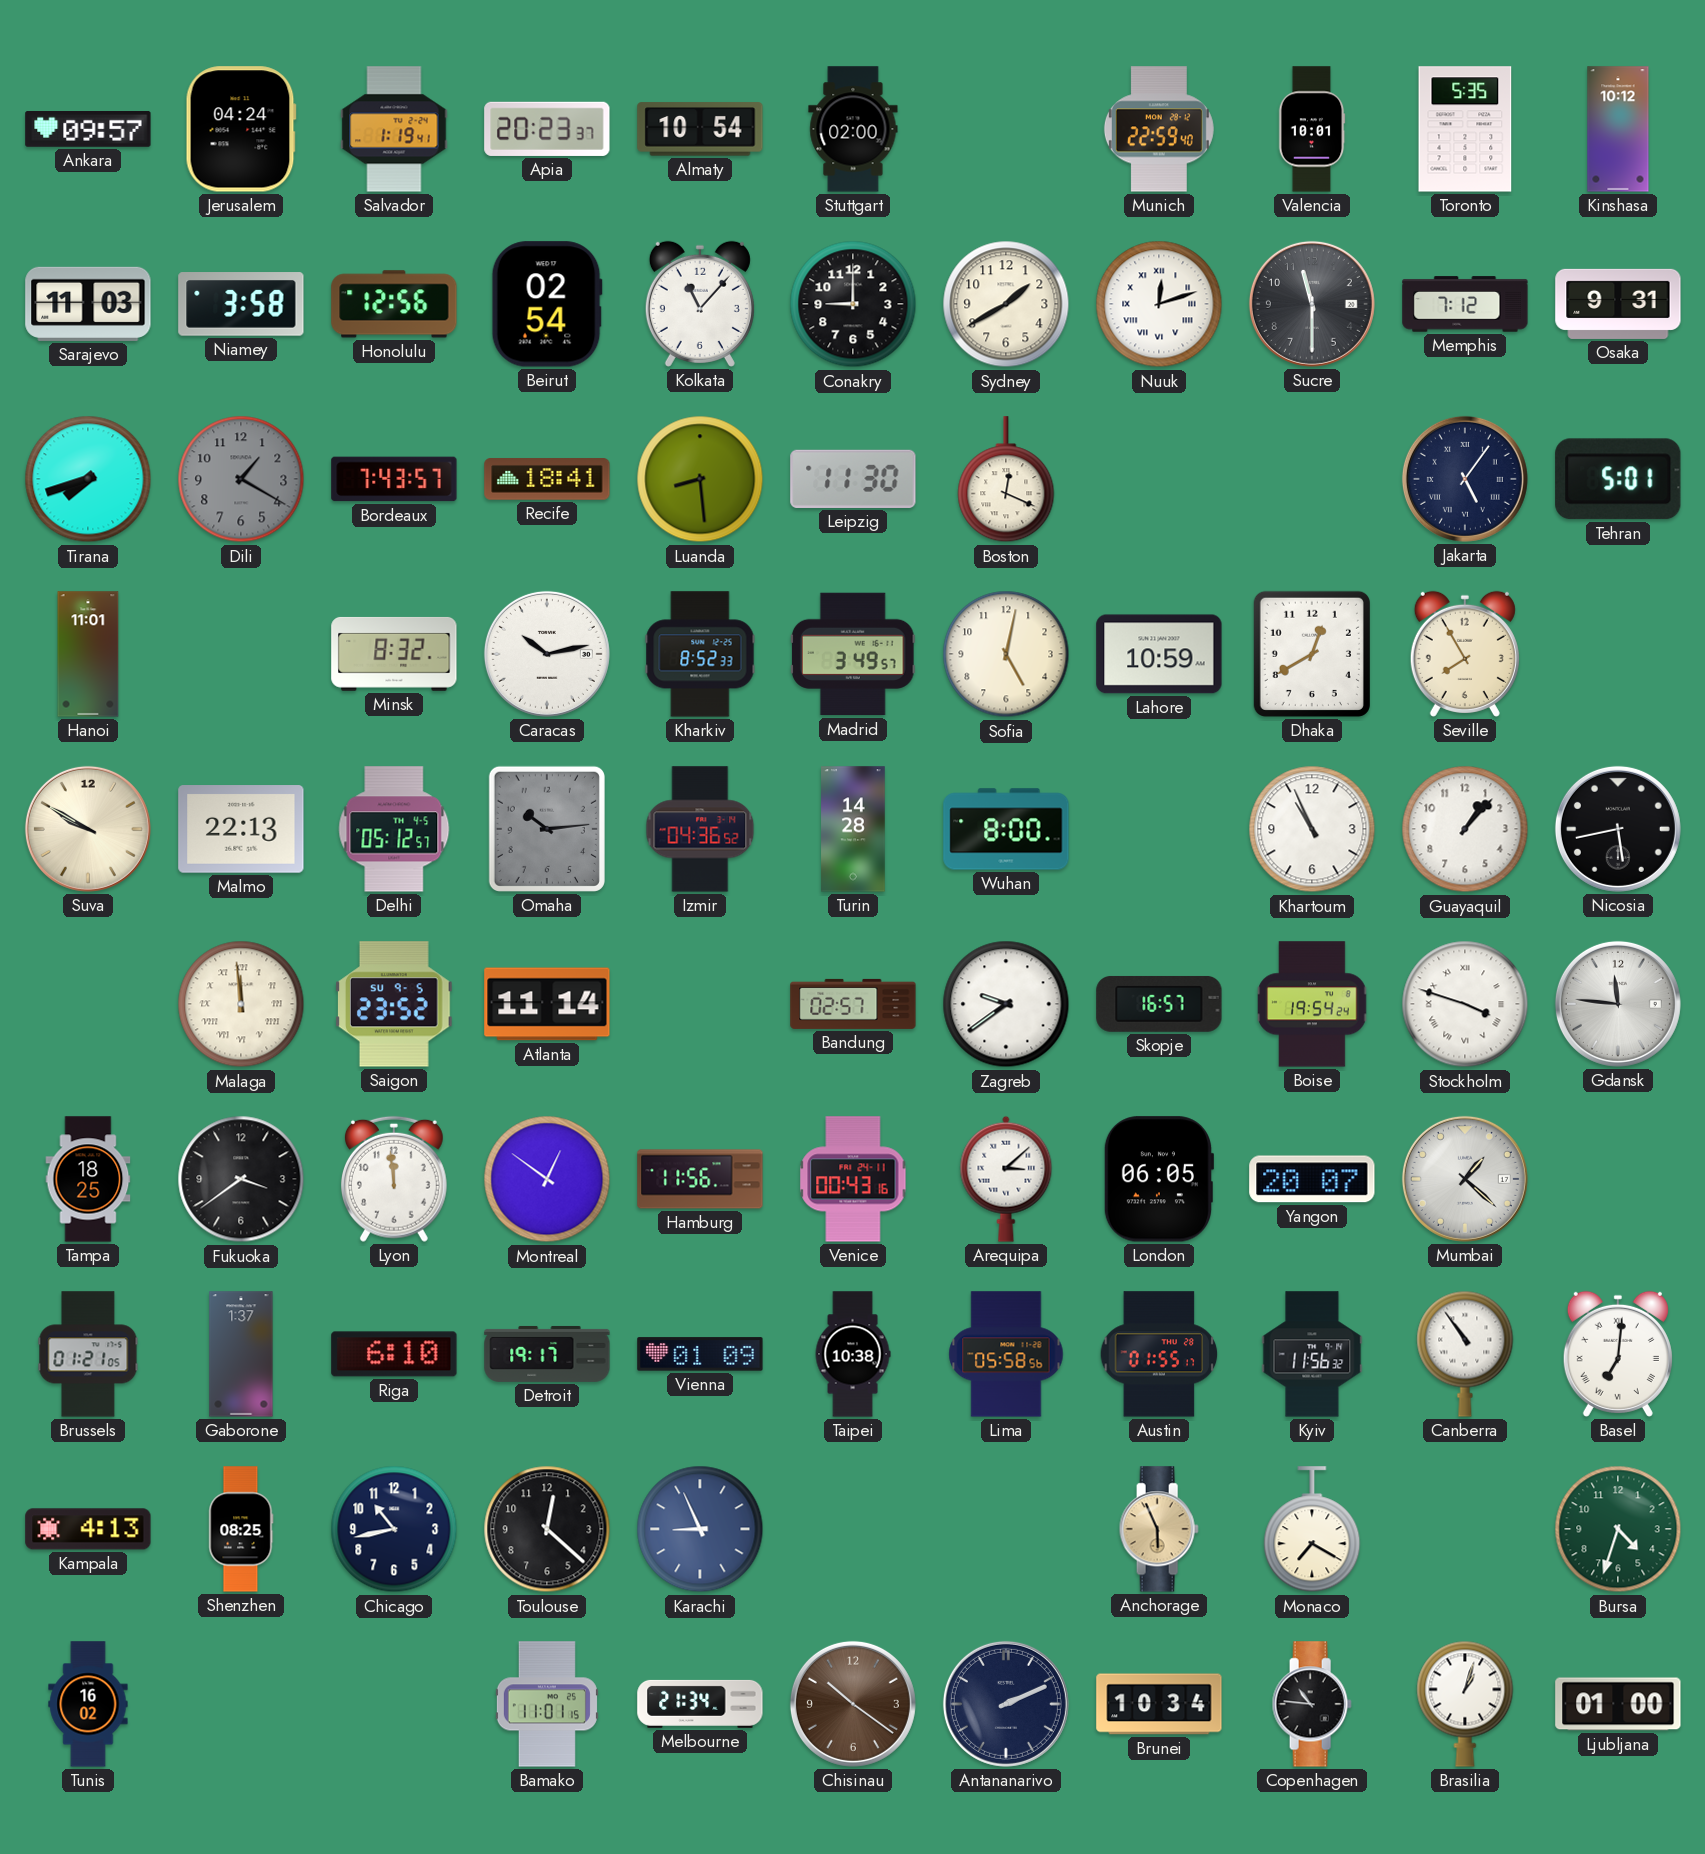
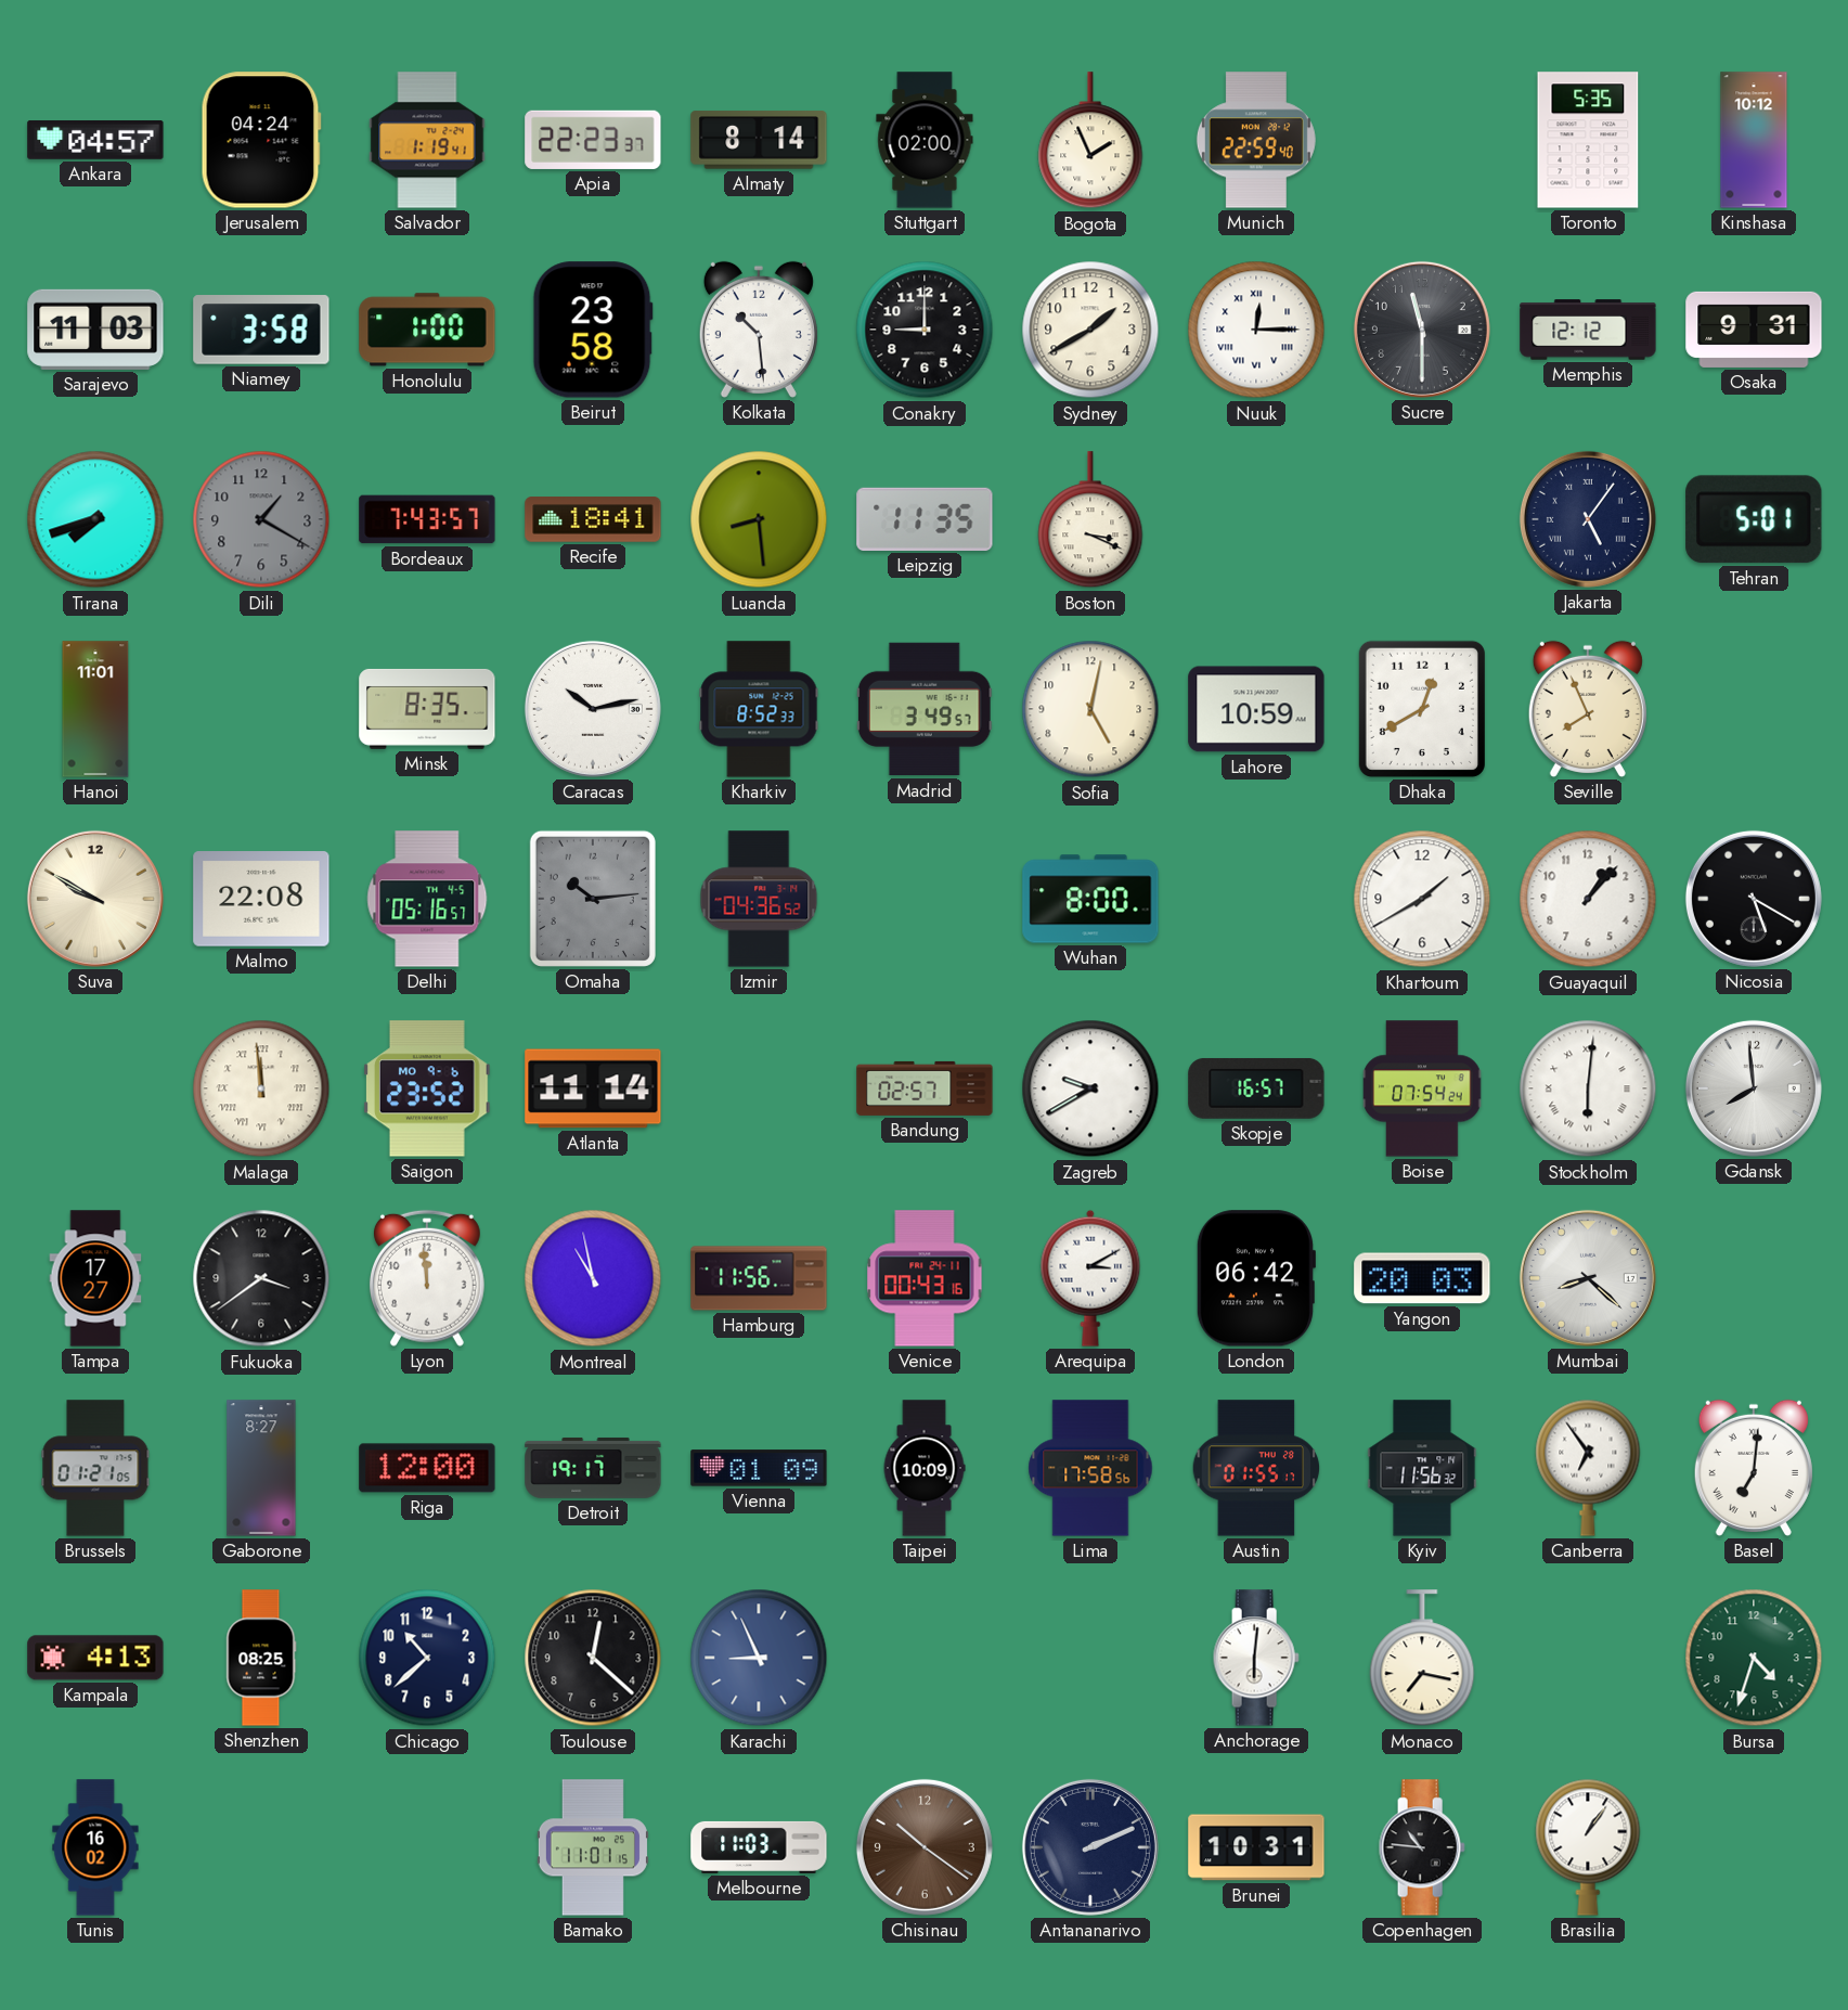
Ankara: 09:57 -> 04:57
Apia: 20:23 -> 22:23
Almaty: 10:54 -> 8:14
Bogota: none -> 1:56
Valencia: 10:01 -> none
Honolulu: 12:56 -> 1:00
Beirut: 02:54 -> 23:58
Kolkata: 11:07 -> 10:29
Nuuk: 12:12 -> 12:15
Memphis: 7:12 -> 12:12
Leipzig: 11:30 -> 11:35
Boston: 12:19 -> 3:19
Minsk: 8:32 -> 8:35
Seville: 7:55 -> 7:56
Malmo: 22:13 -> 22:08
Delhi: 05:12 -> 05:16
Turin: 14:28 -> none
Khartoum: 10:56 -> 1:40
Nicosia: 5:43 -> 5:20
Saigon date: SU 9-5 -> MO 9-6
Zagreb: 9:39 -> 9:40
Boise: 19:54 -> 07:54
Stockholm: 3:48 -> 6:01
Gdansk: 11:46 -> 7:59
Tampa: 18:25 -> 17:27
Montreal: 12:51 -> 10:58
Arequipa: 3:08 -> 3:10
London: 06:05 -> 06:42
Yangon: 20:07 -> 20:03
Mumbai: 1:22 -> 8:22
Gaborone: 1:37 -> 8:27
Riga: 6:10 -> 12:00
Taipei: 10:38 -> 10:09
Lima: 05:58 -> 17:58
Canberra: 10:54 -> 6:54
Chicago: 10:43 -> 10:38
Anchorage: 5:56 -> 6:01
Anchorage dial: champagne -> white
Monaco: 7:20 -> 7:17
Melbourne: 21:34 -> 11:03
Brunei: 10:34 -> 10:31
Brasilia: 1:03 -> 1:06
Ljubljana: 01:00 -> none
